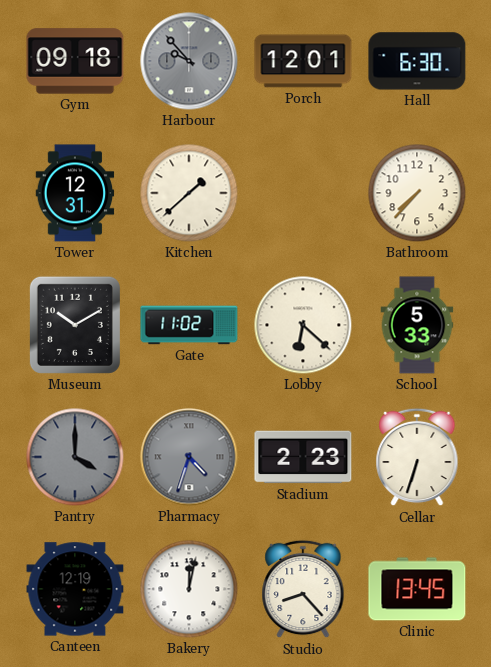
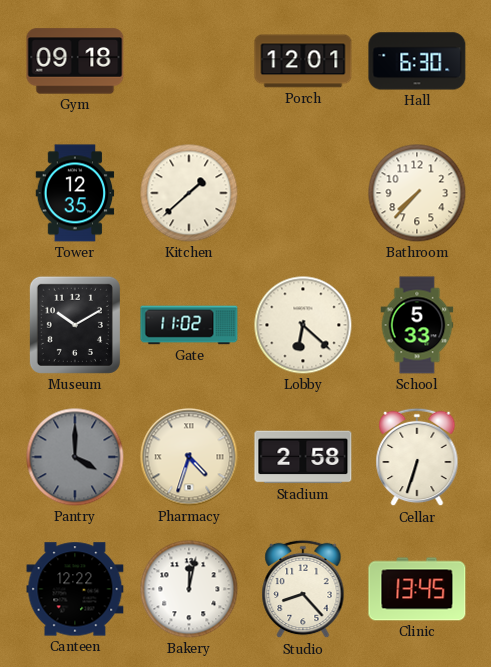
Harbour: 9:53 -> none
Tower: 12:31 -> 12:35
Pharmacy dial: grey -> cream
Stadium: 2:23 -> 2:58
Canteen: 12:19 -> 12:22
